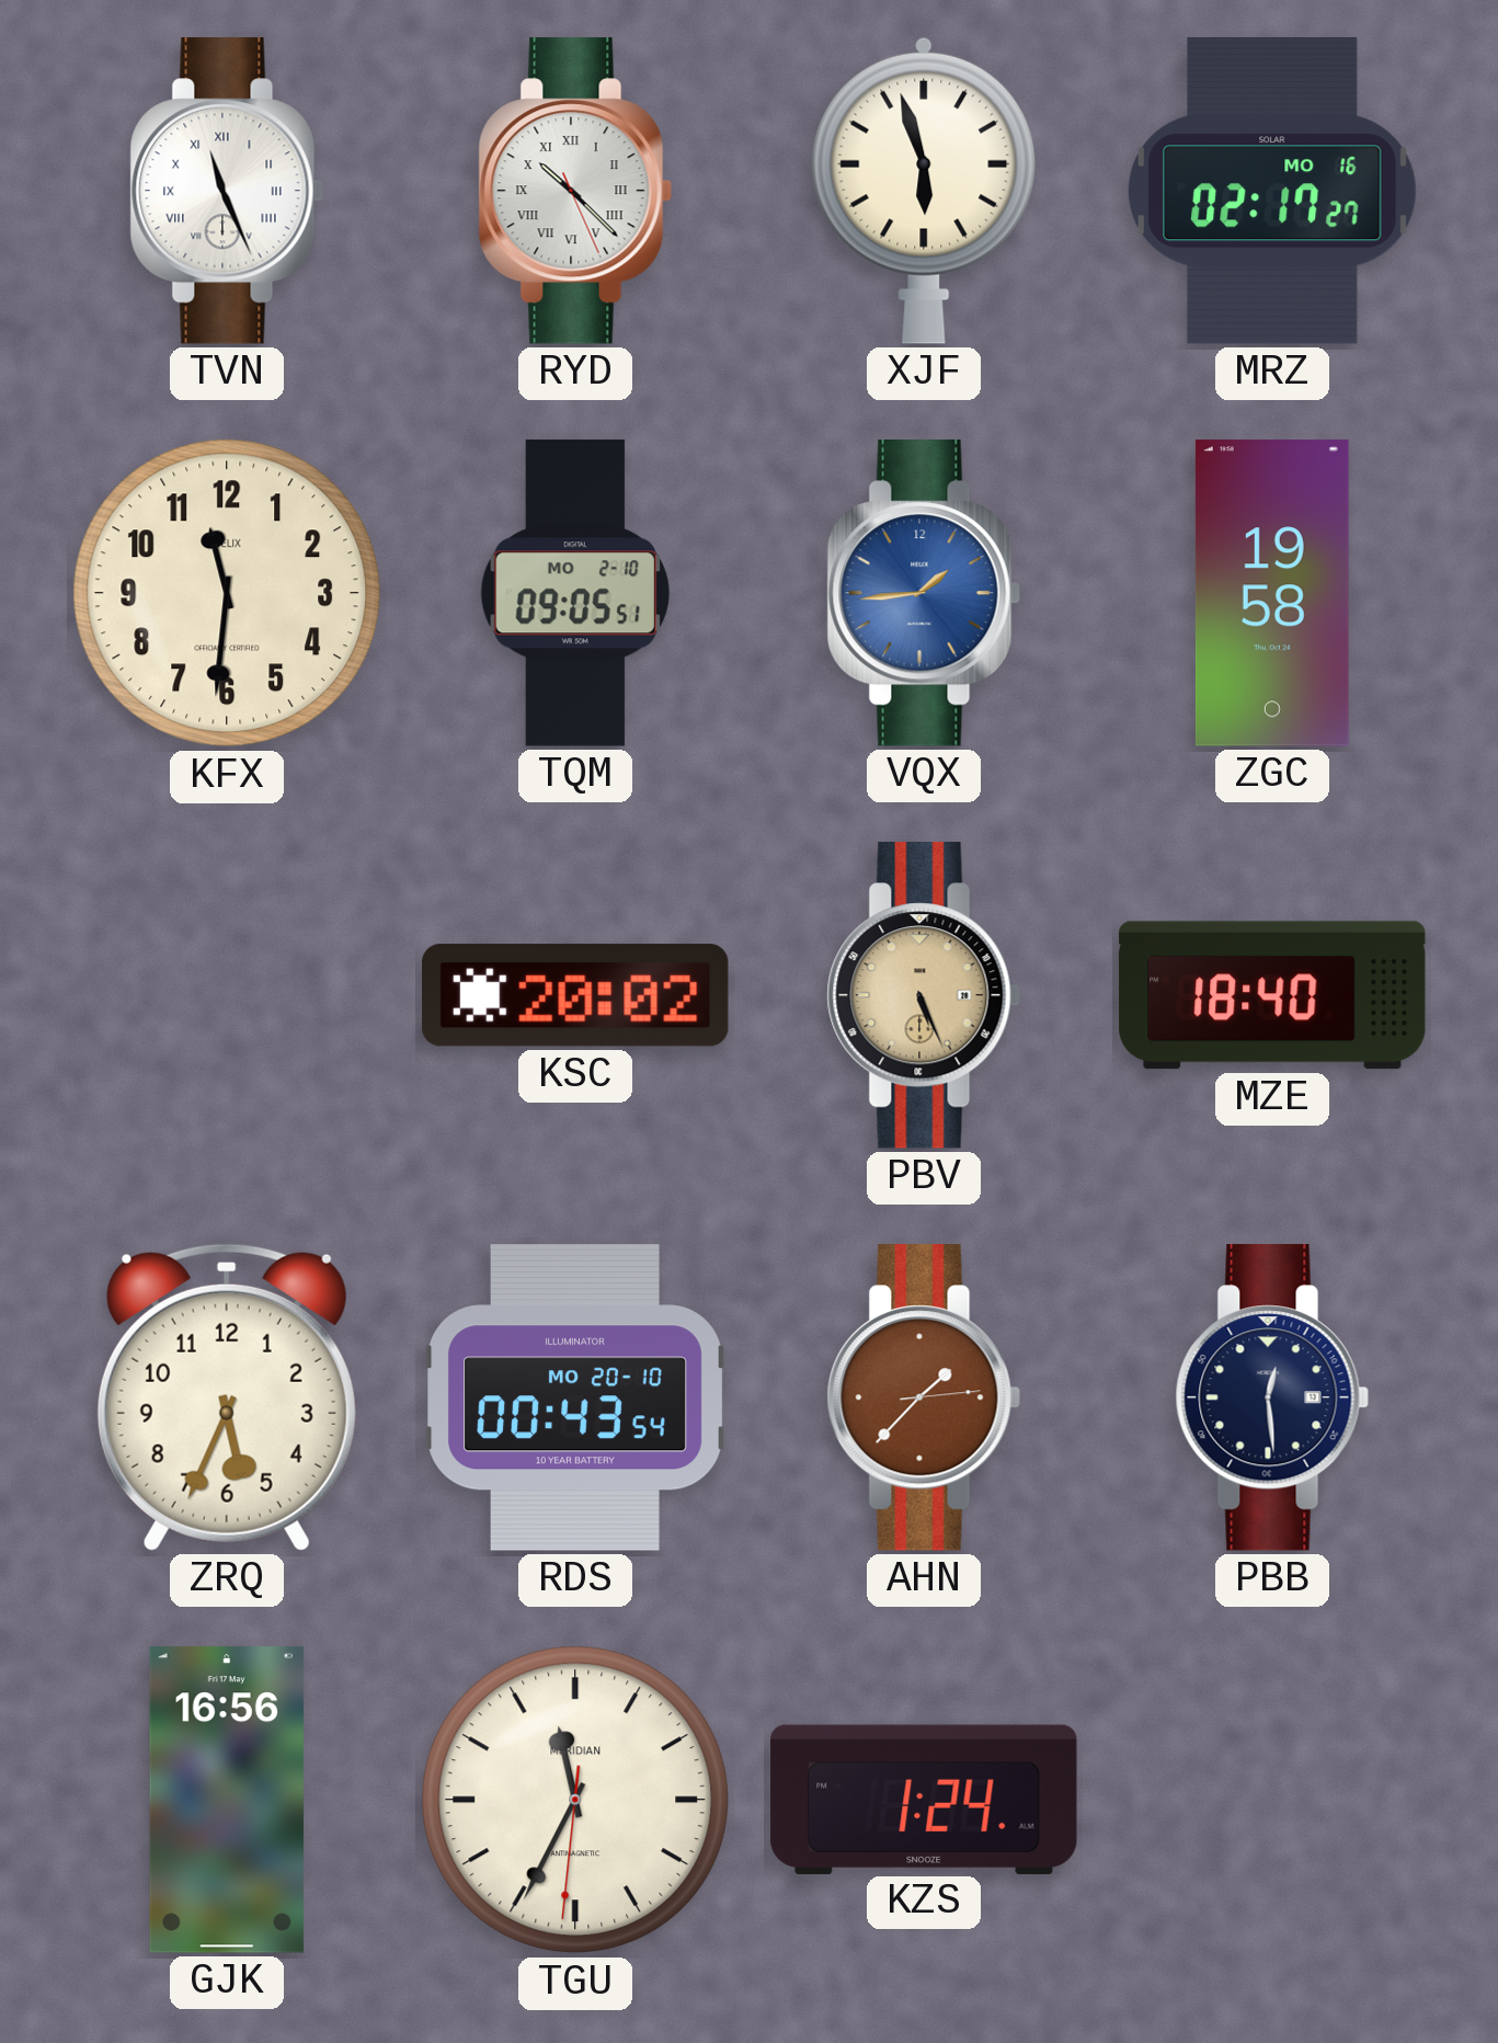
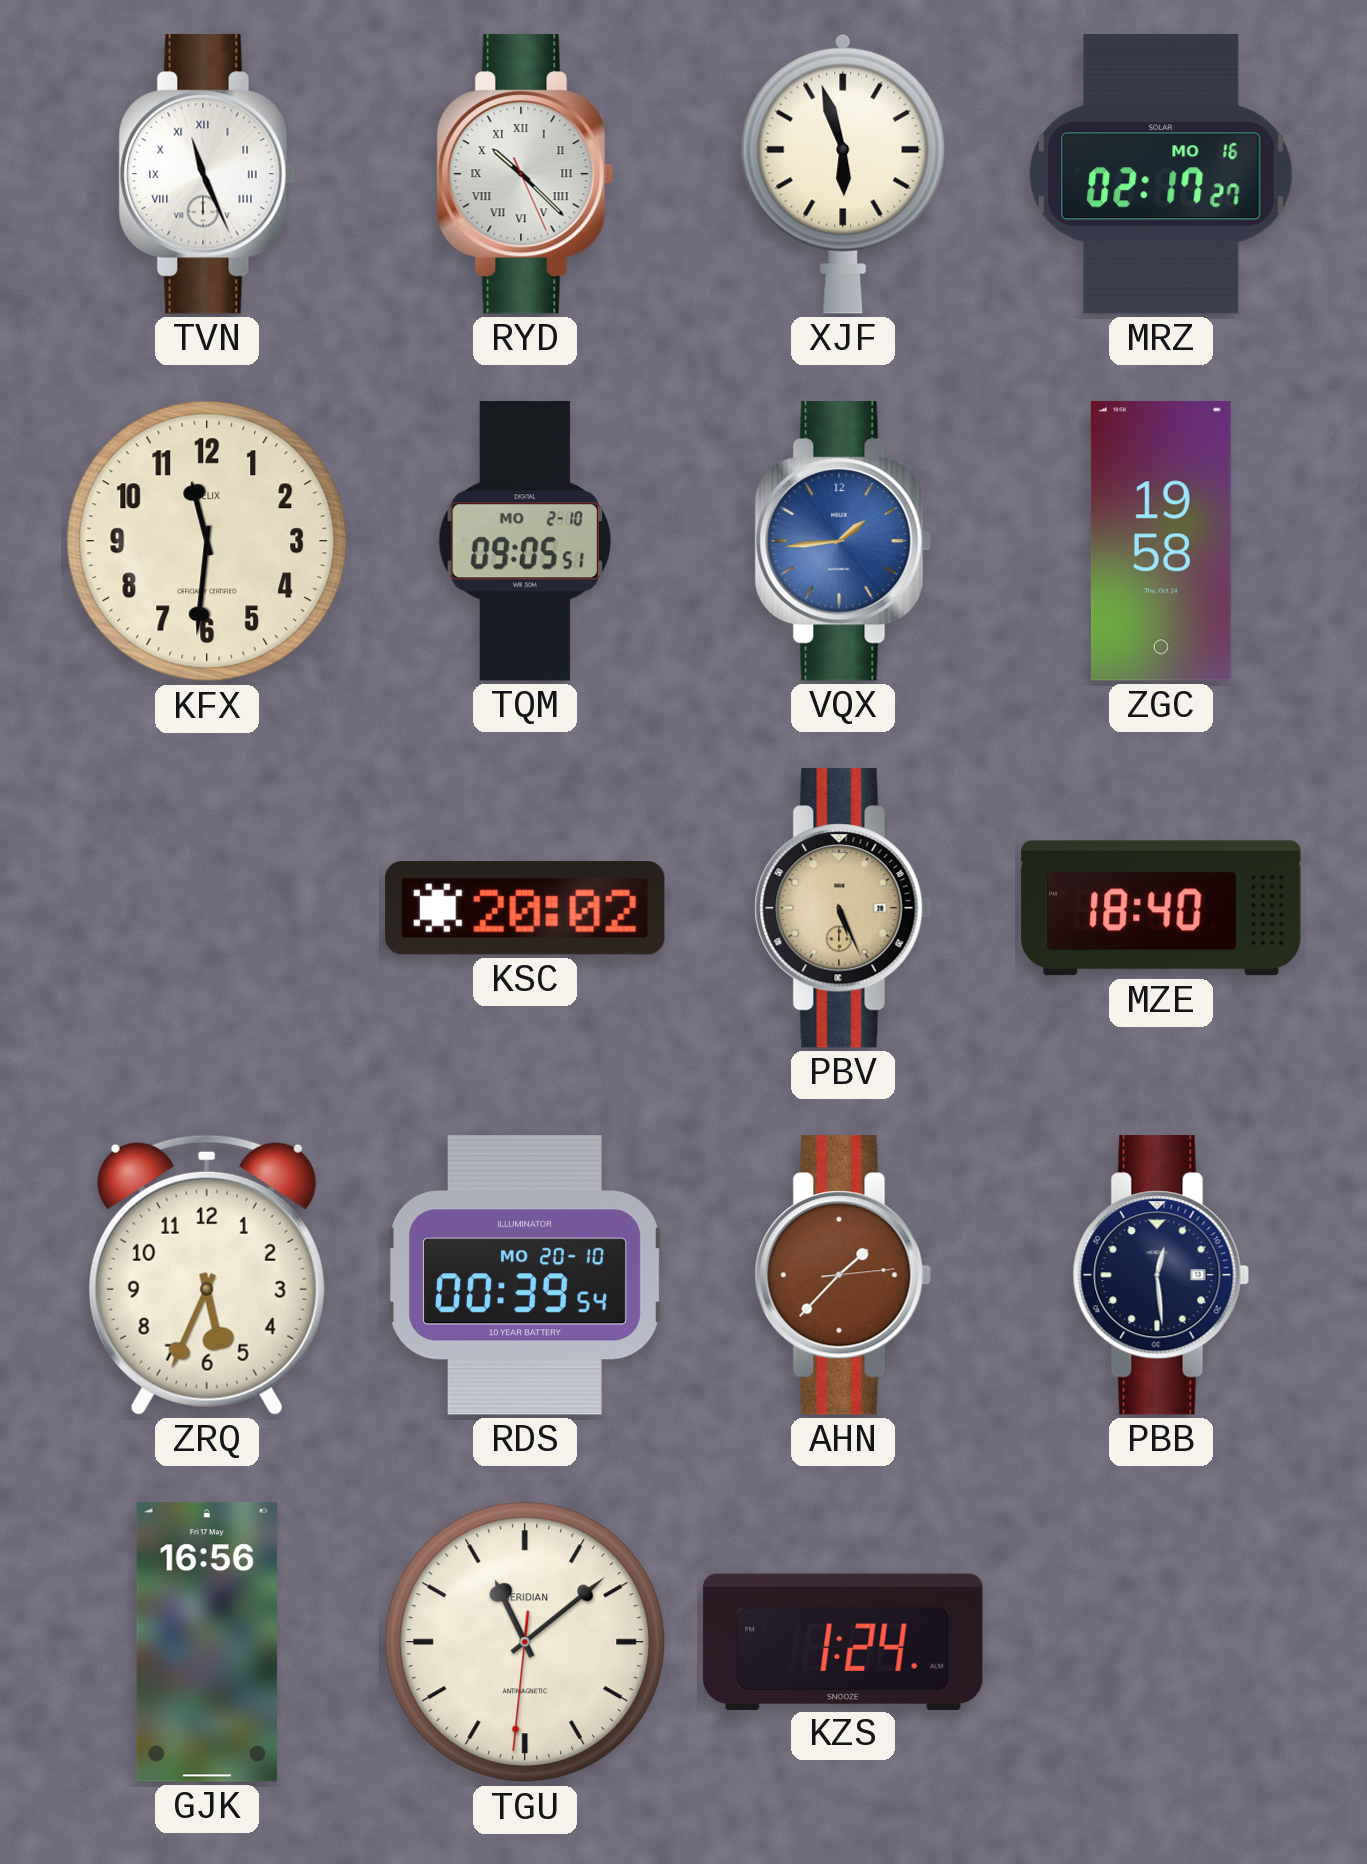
RDS: 00:43 -> 00:39
TGU: 11:34 -> 11:08
